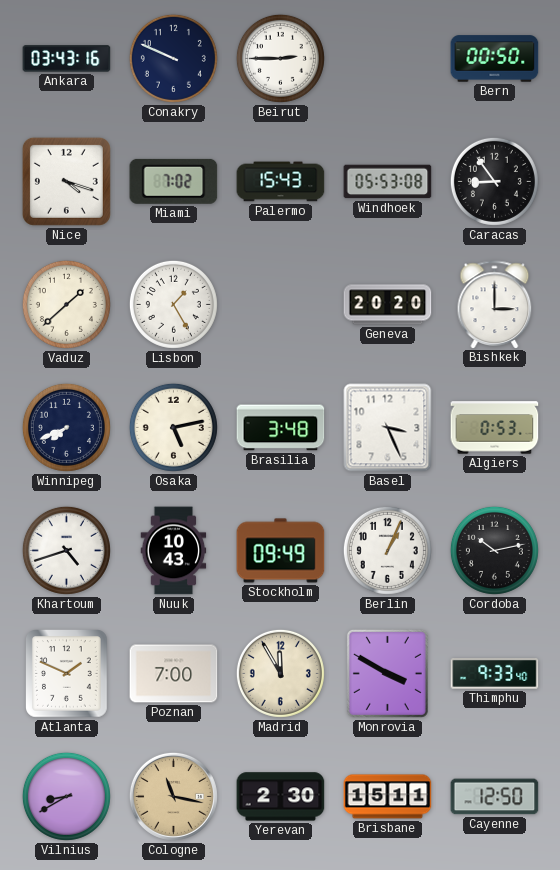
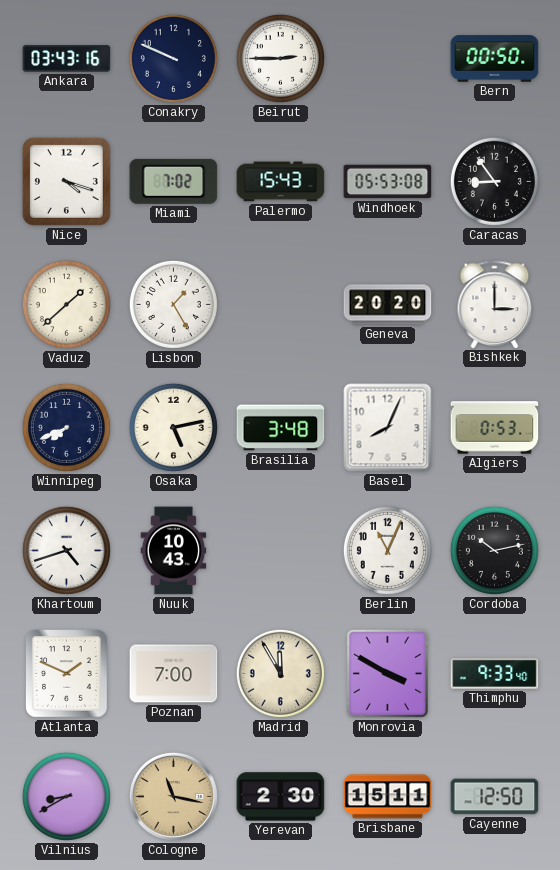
Basel: 3:26 -> 8:04
Stockholm: 09:49 -> none
Berlin: 1:04 -> 11:04
